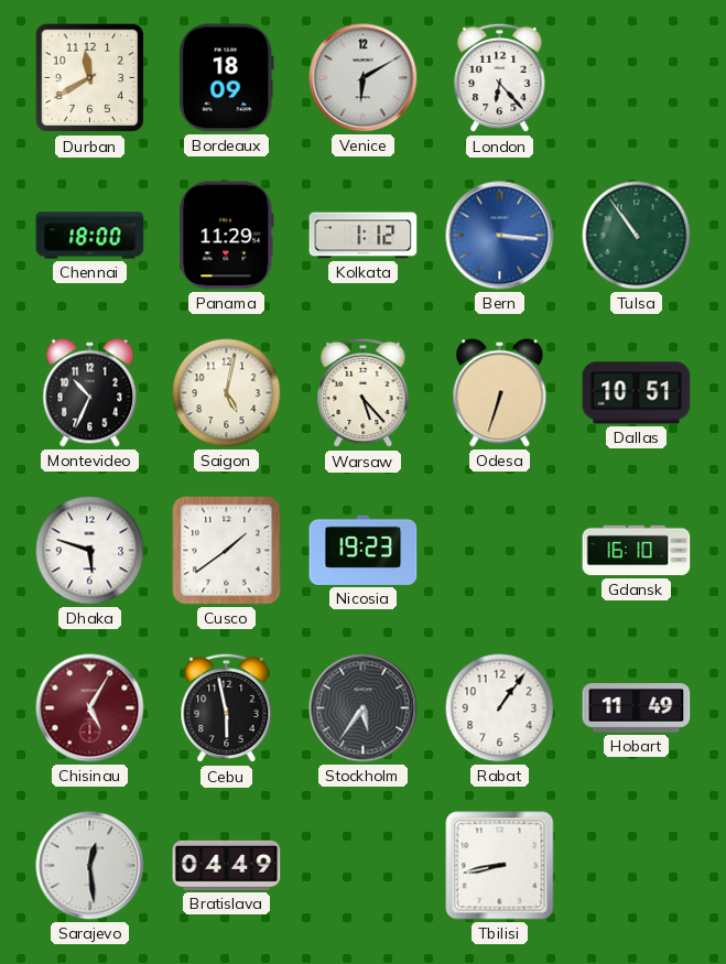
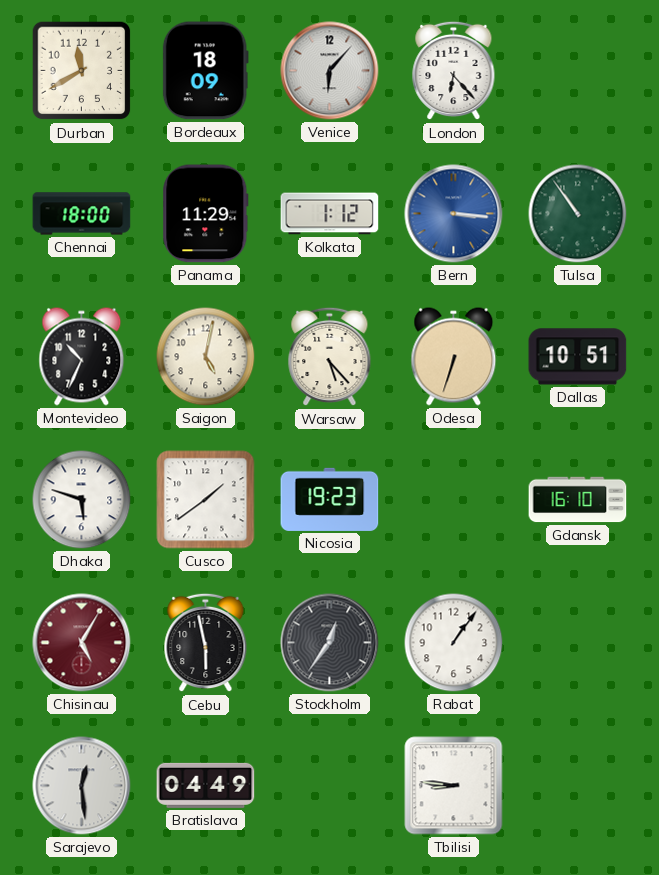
Venice: 6:10 -> 6:07
Stockholm: 5:36 -> 12:36
Hobart: 11:49 -> none
Tbilisi: 8:43 -> 8:46
